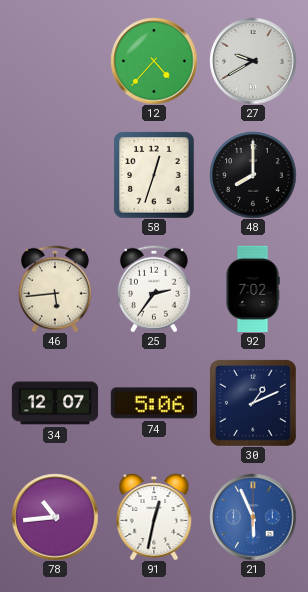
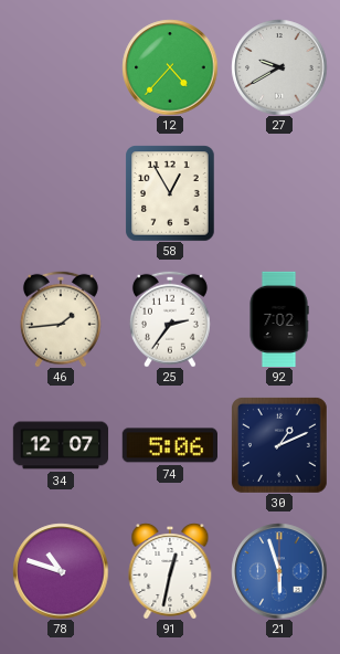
58: 12:33 -> 12:55
48: 8:00 -> none
46: 5:44 -> 1:44
78: 10:44 -> 10:48
21: 5:56 -> 5:57
